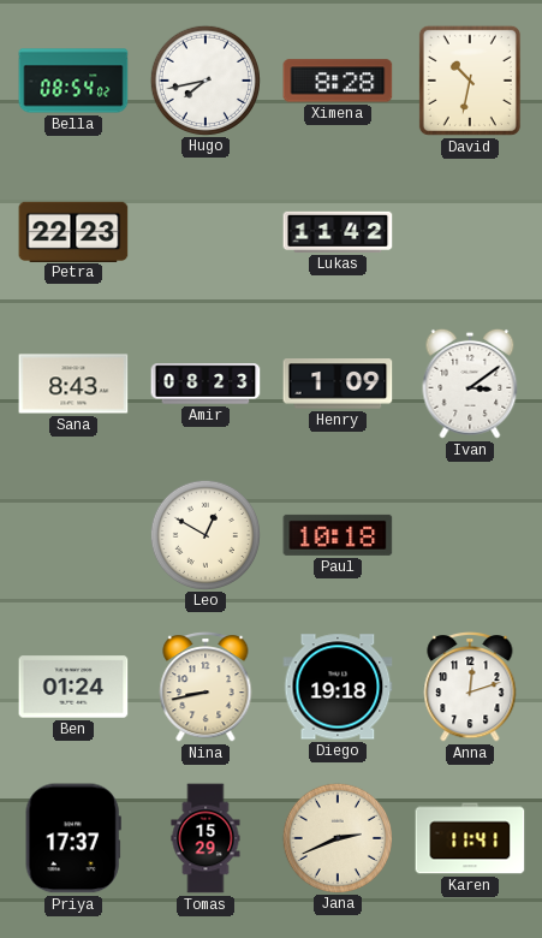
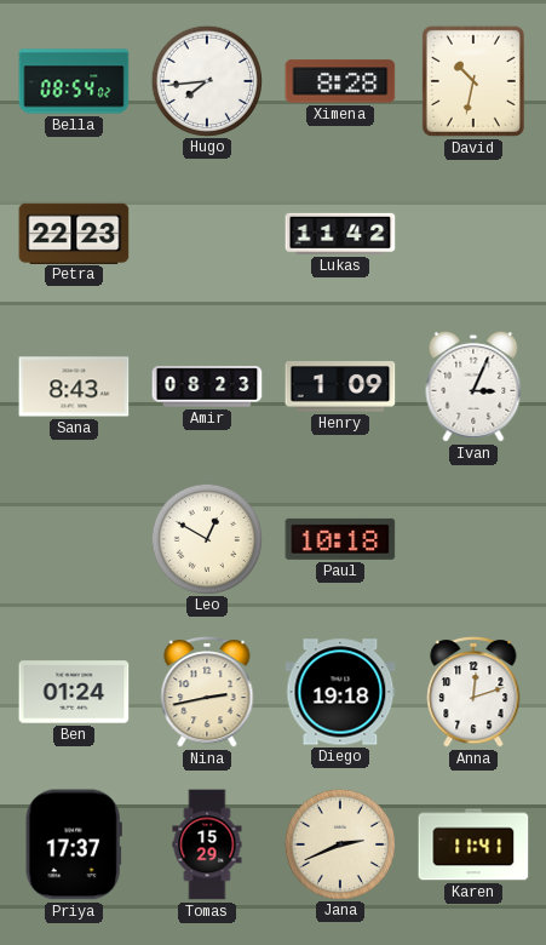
Hugo: 7:43 -> 7:44
Ivan: 3:09 -> 3:04
Nina: 8:43 -> 2:43
